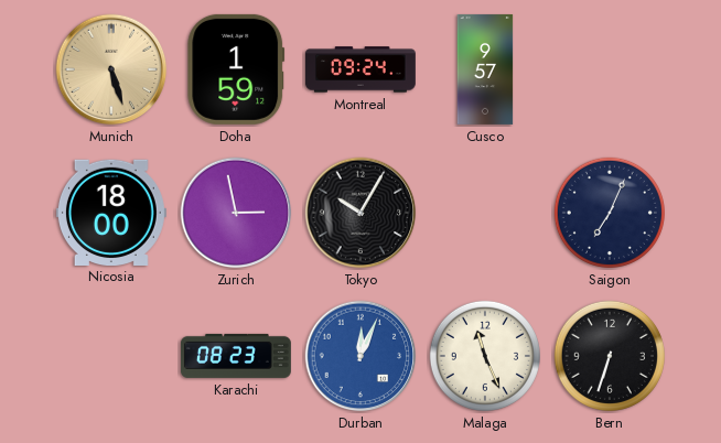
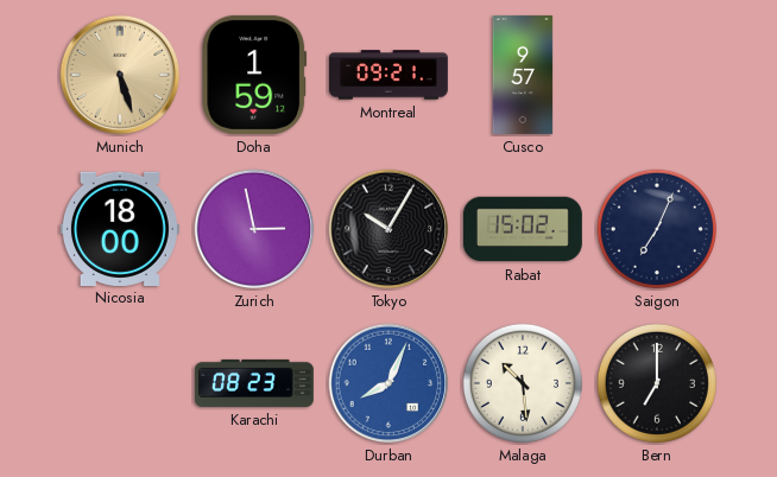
Montreal: 09:24 -> 09:21
Rabat: none -> 15:02
Durban: 12:04 -> 8:04
Malaga: 11:26 -> 10:29
Bern: 6:33 -> 7:00
